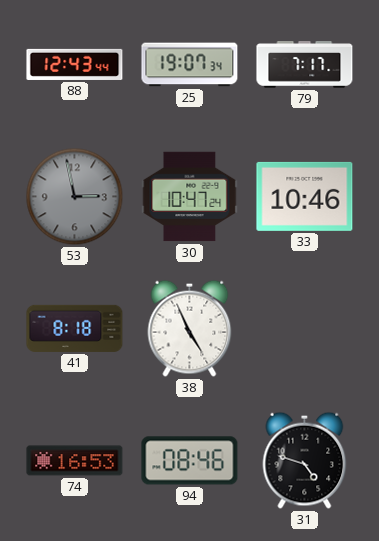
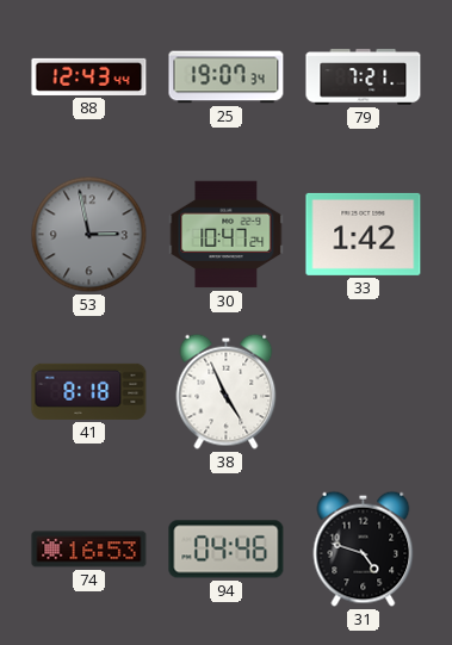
79: 7:17 -> 7:21
33: 10:46 -> 1:42
94: 08:46 -> 04:46
